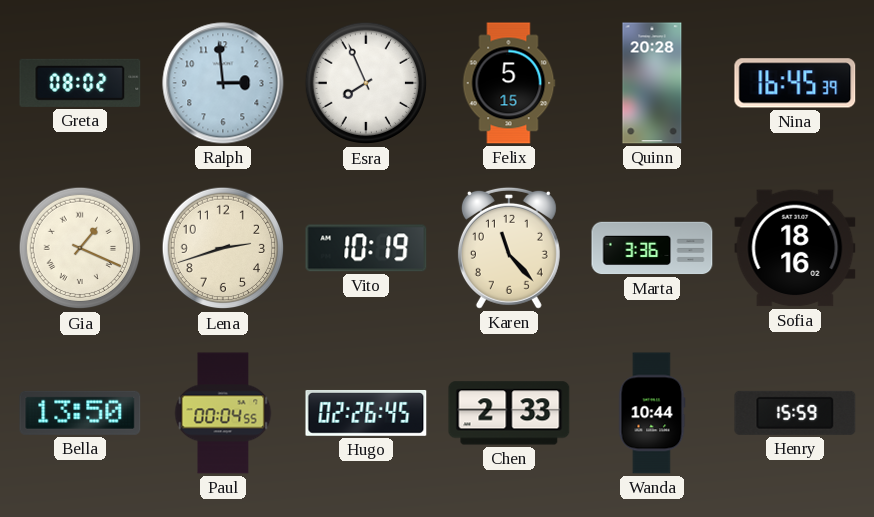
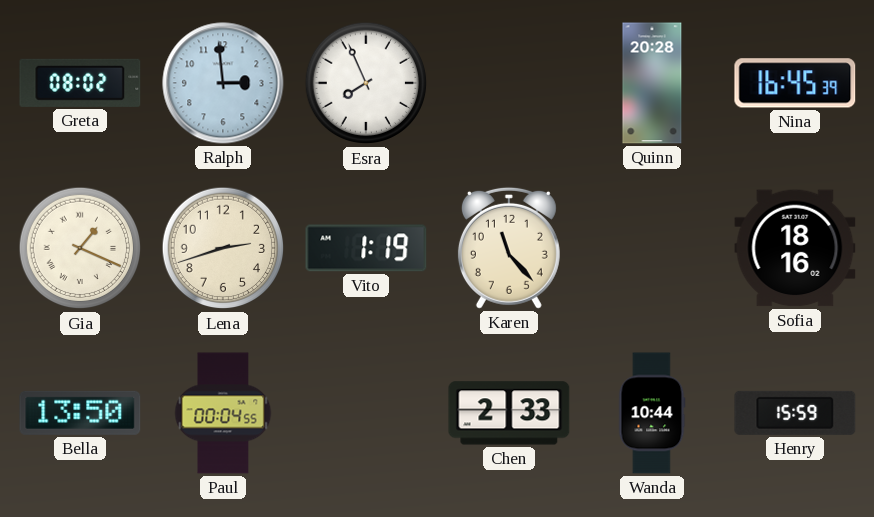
Felix: 5:15 -> none
Vito: 10:19 -> 1:19
Marta: 3:36 -> none
Hugo: 02:26 -> none
